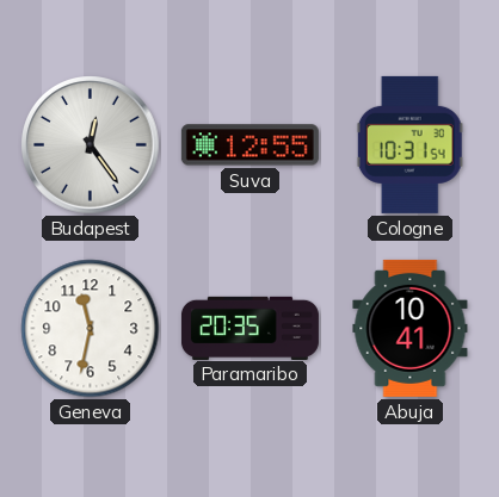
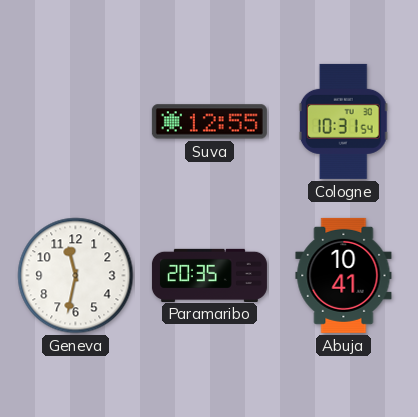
Budapest: 12:24 -> none
